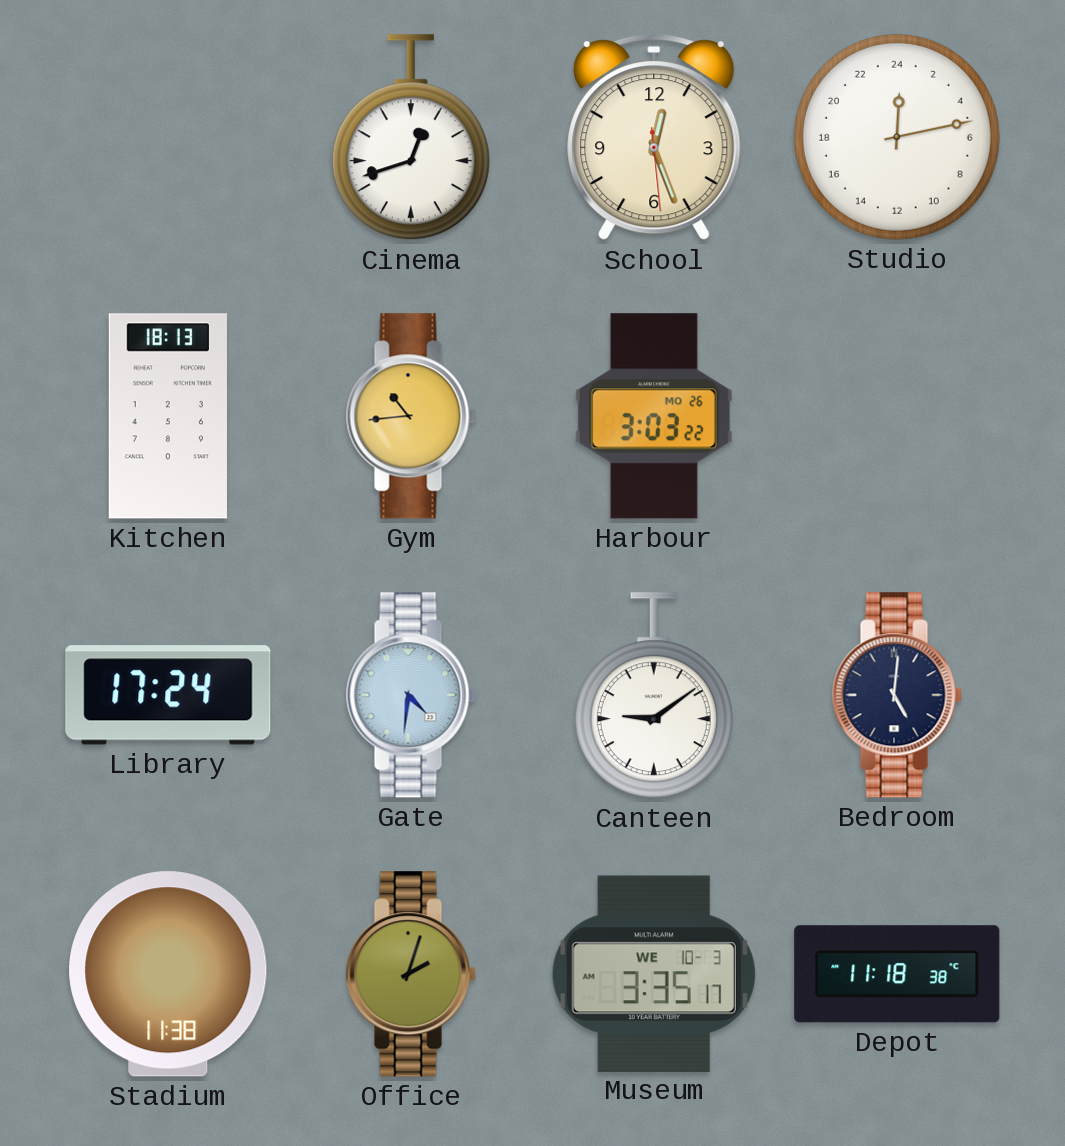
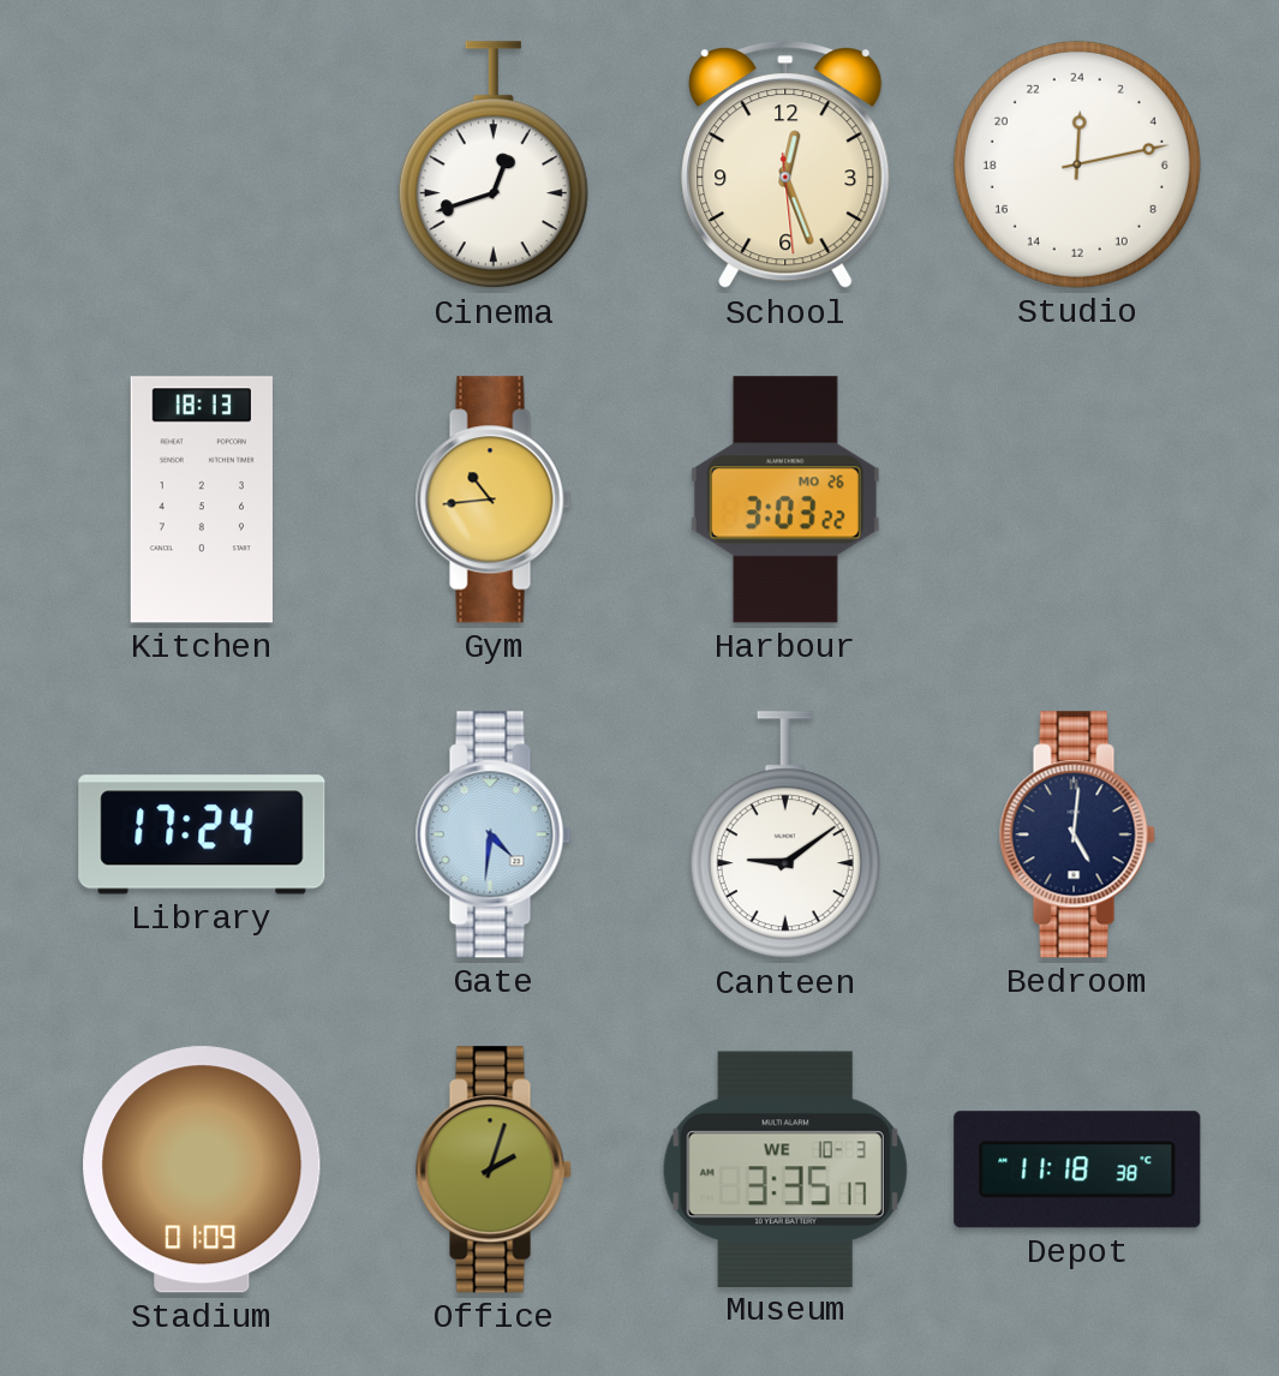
Stadium: 11:38 -> 01:09
